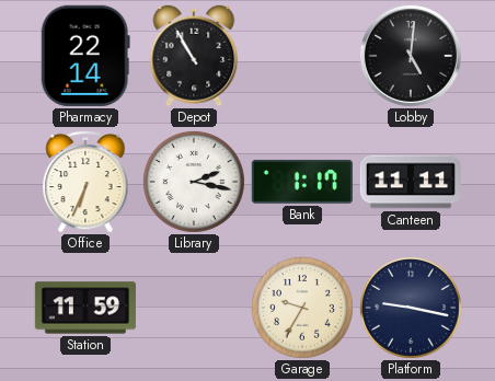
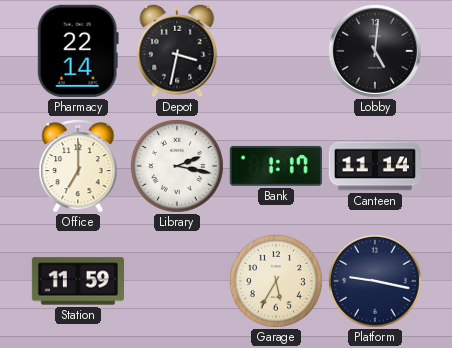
Depot: 10:55 -> 3:32
Office: 6:34 -> 7:00
Canteen: 11:11 -> 11:14
Garage: 9:35 -> 5:35
